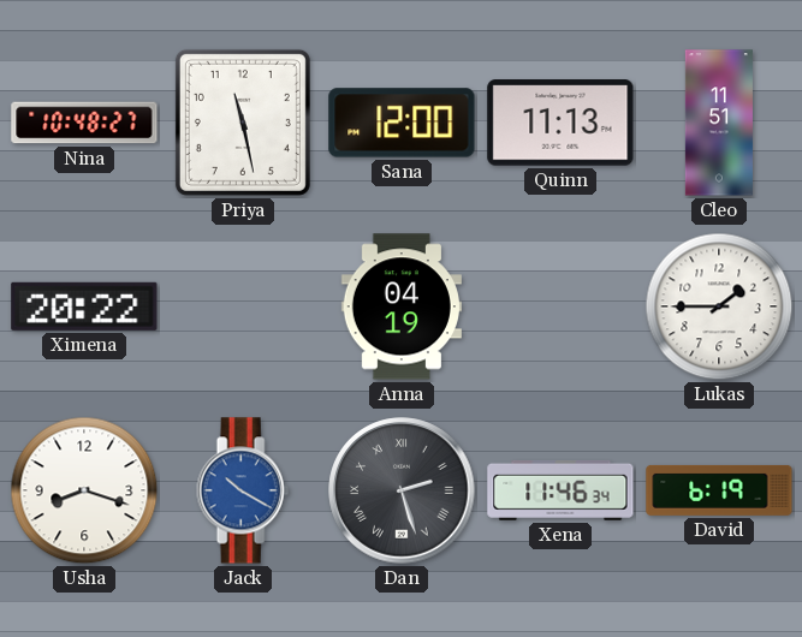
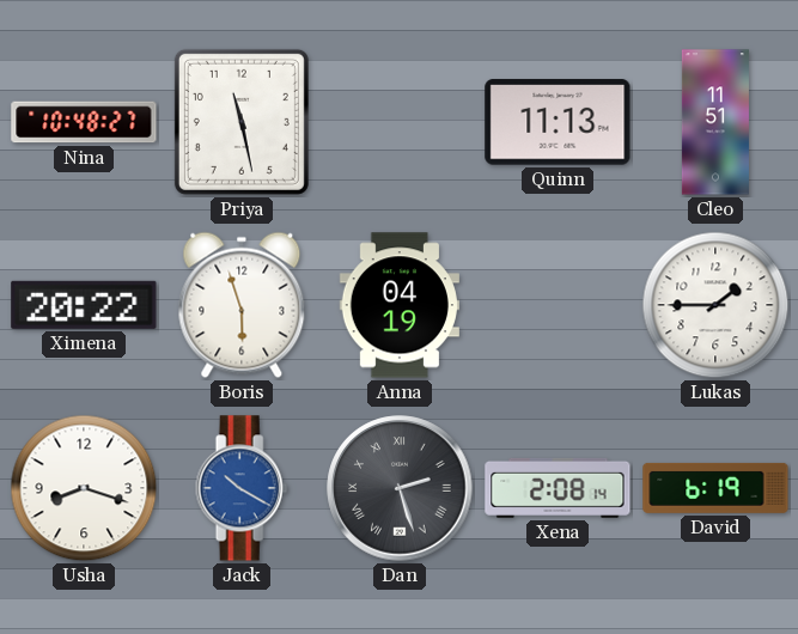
Sana: 12:00 -> none
Boris: none -> 5:57
Xena: 11:46 -> 2:08
